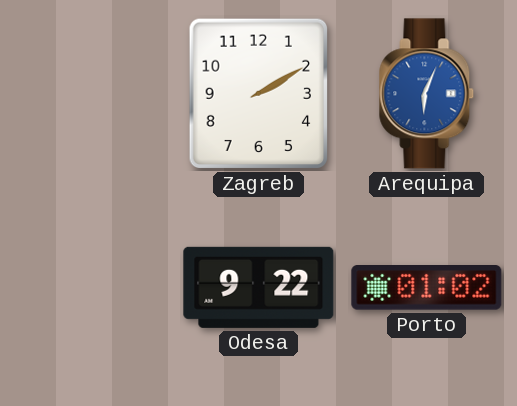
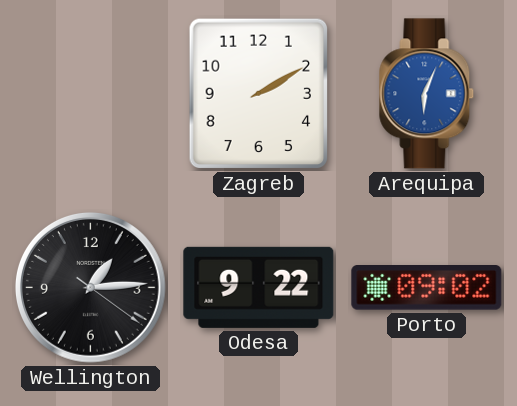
Wellington: none -> 1:14
Porto: 01:02 -> 09:02
